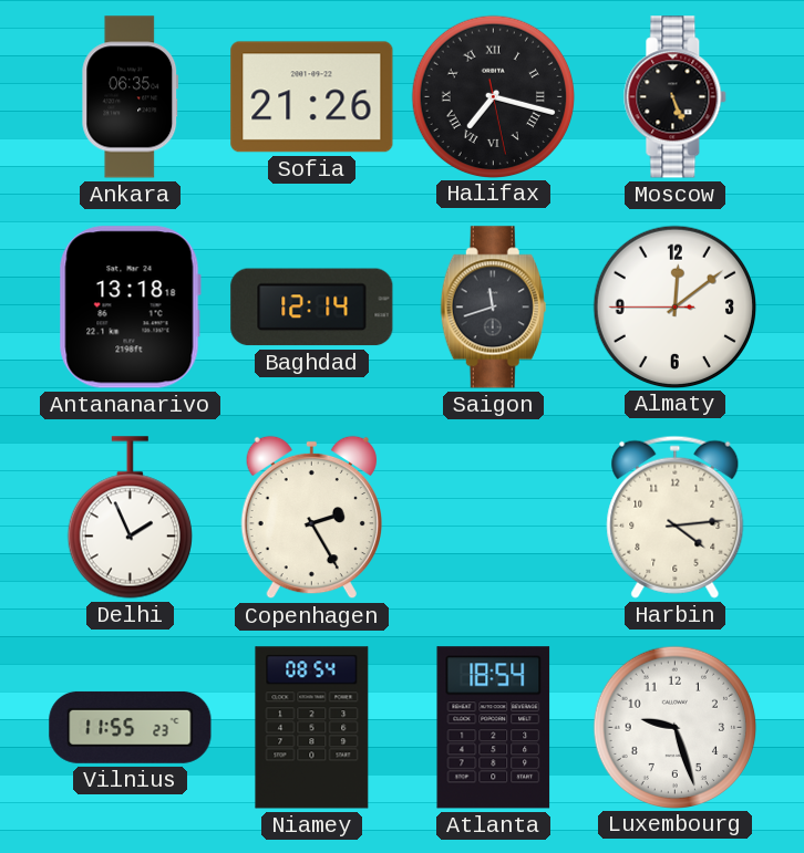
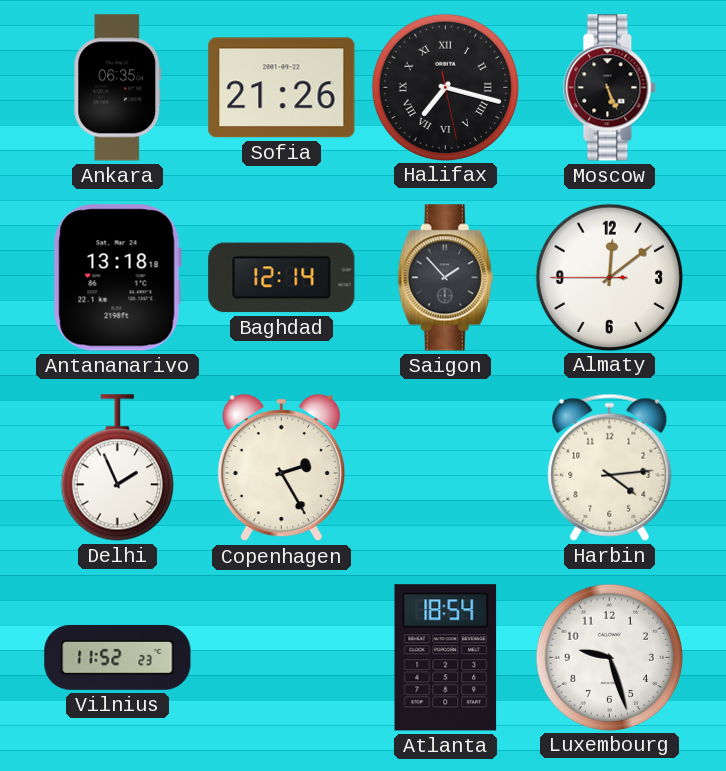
Saigon: 11:42 -> 1:53
Vilnius: 11:55 -> 11:52
Niamey: 08:54 -> none
